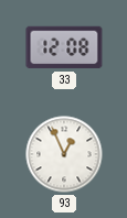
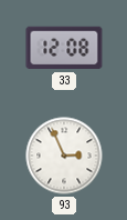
93: 12:56 -> 2:56
